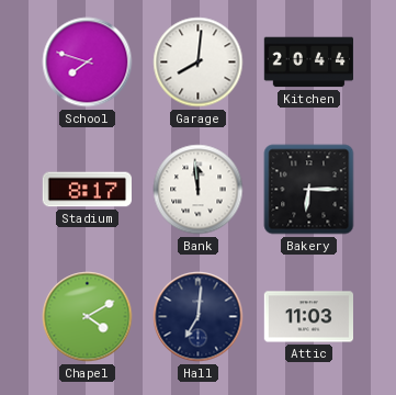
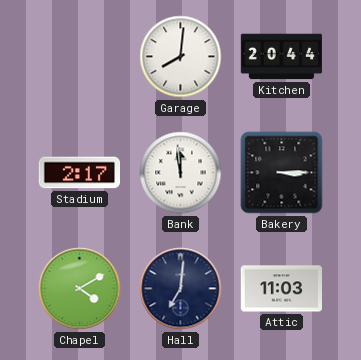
School: 7:48 -> none
Stadium: 8:17 -> 2:17
Bakery: 6:15 -> 3:15
